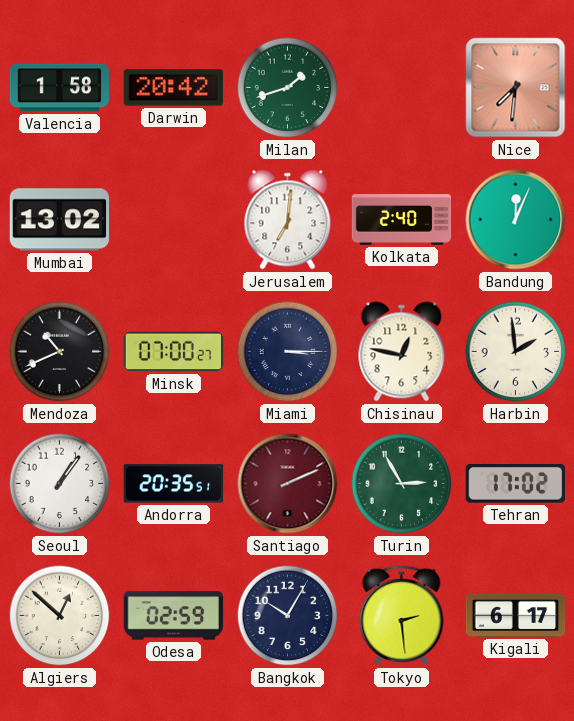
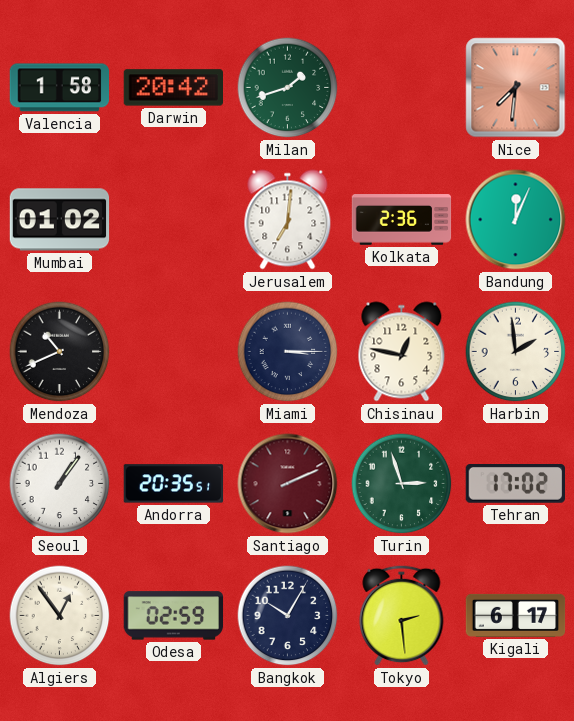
Mumbai: 13:02 -> 01:02
Kolkata: 2:40 -> 2:36
Minsk: 07:00 -> none
Turin: 2:55 -> 2:57
Algiers: 12:52 -> 12:54
